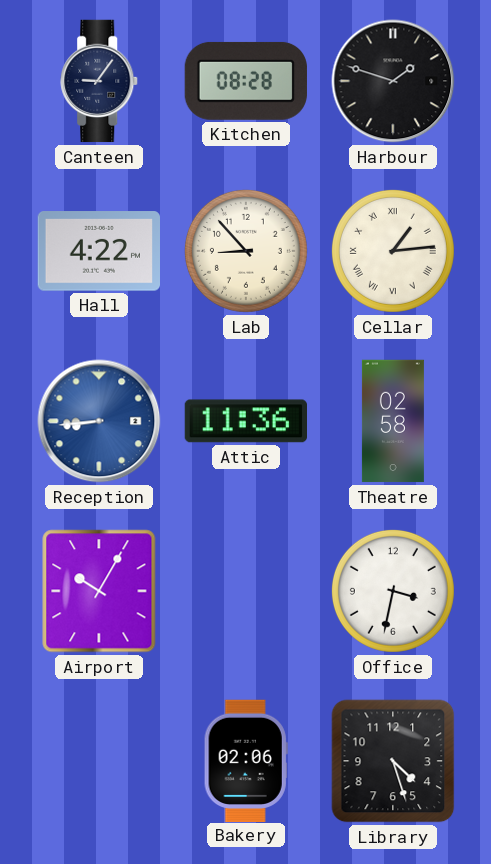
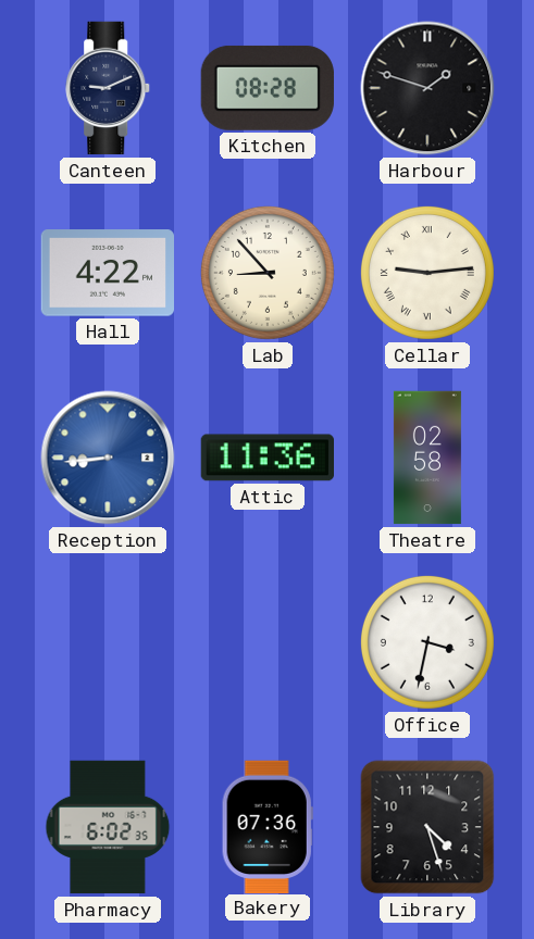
Canteen: 9:06 -> 9:11
Cellar: 1:14 -> 9:14
Airport: 10:05 -> none
Pharmacy: none -> 6:02
Bakery: 02:06 -> 07:36
